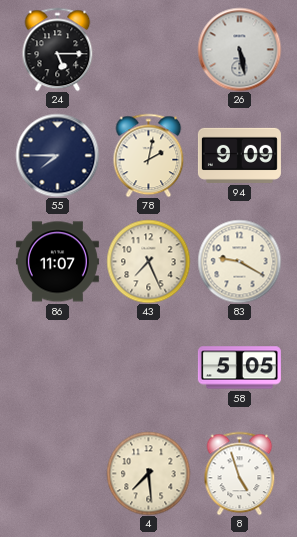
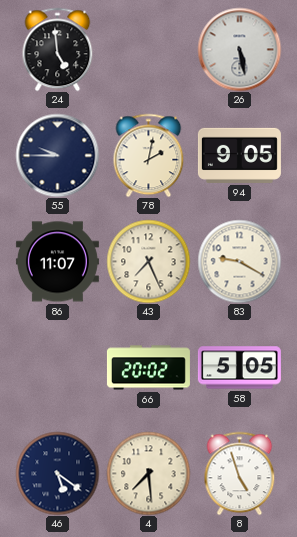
24: 5:15 -> 4:59
55: 7:45 -> 9:45
94: 9:09 -> 9:05
66: none -> 20:02
46: none -> 5:21
